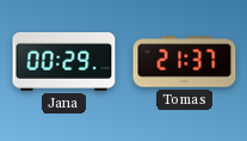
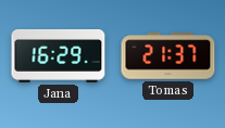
Jana: 00:29 -> 16:29
